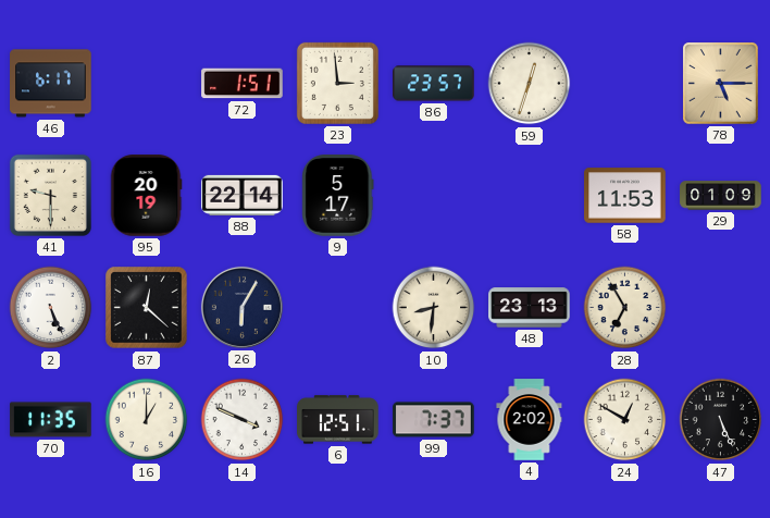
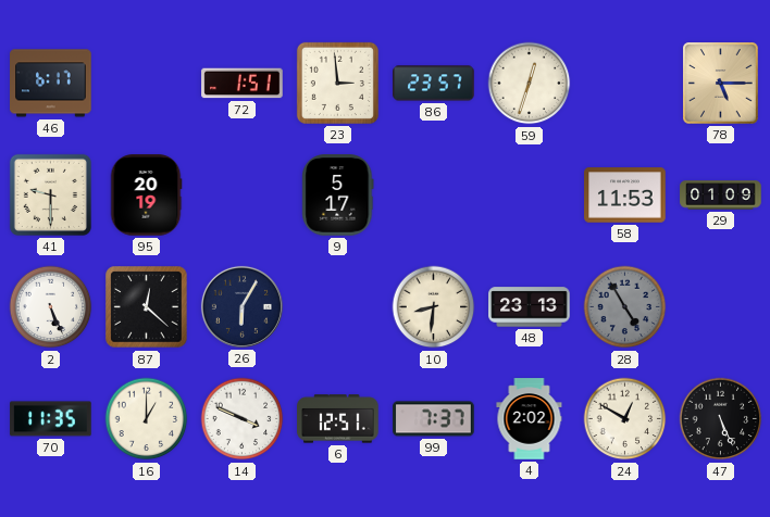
88: 22:14 -> none
28: 6:55 -> 4:55
28 dial: cream -> grey
